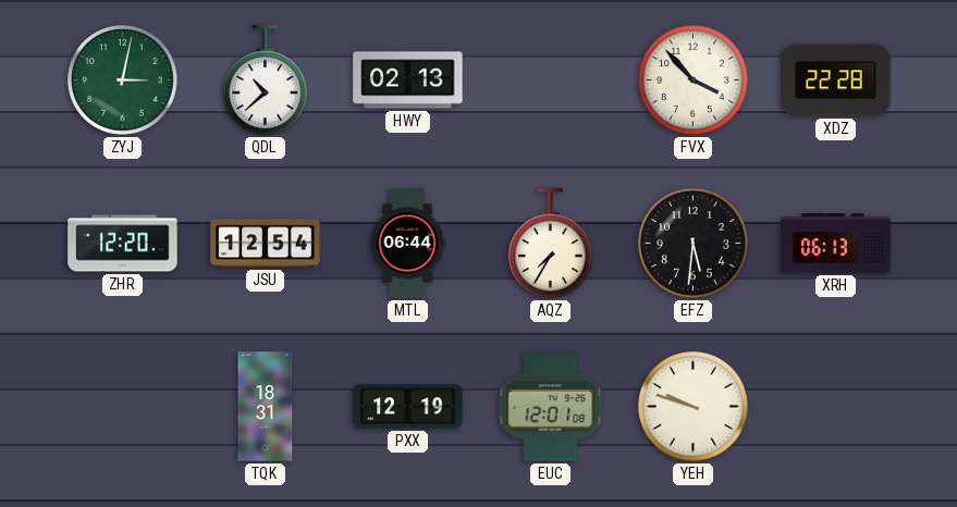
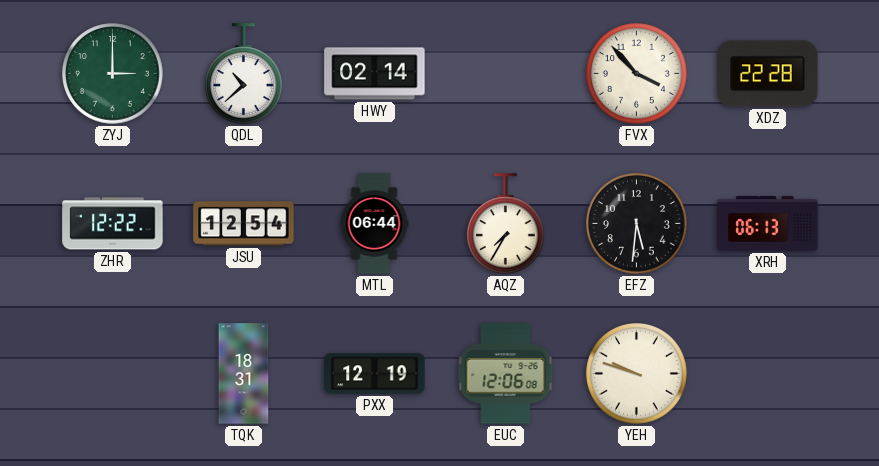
ZYJ: 3:02 -> 3:00
HWY: 02:13 -> 02:14
ZHR: 12:20 -> 12:22
EUC: 12:01 -> 12:06
